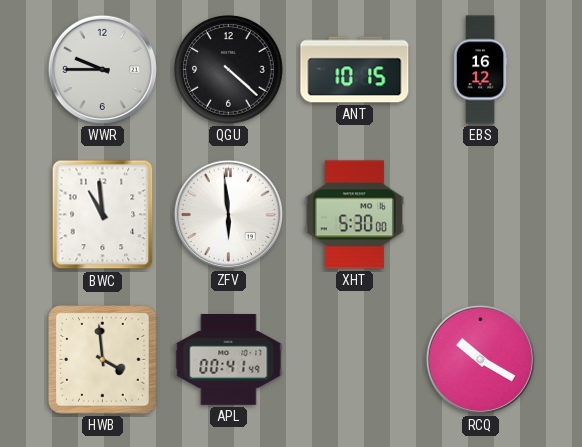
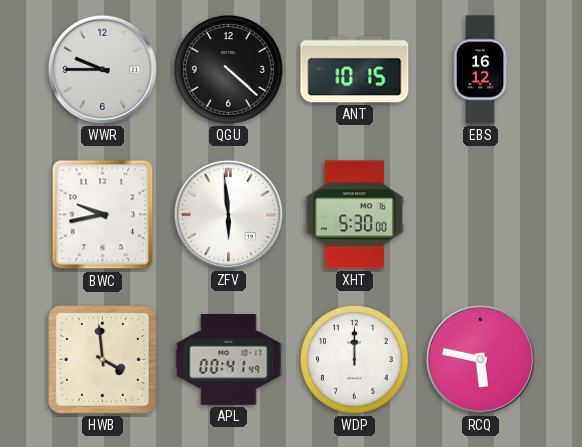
BWC: 10:59 -> 9:43
WDP: none -> 12:00
RCQ: 10:20 -> 5:47
